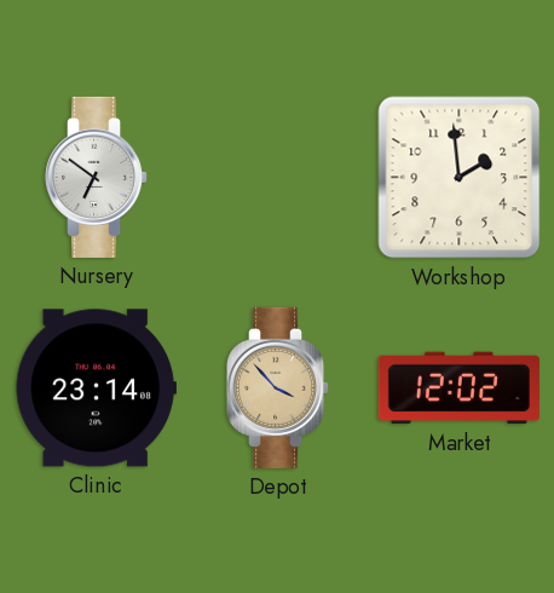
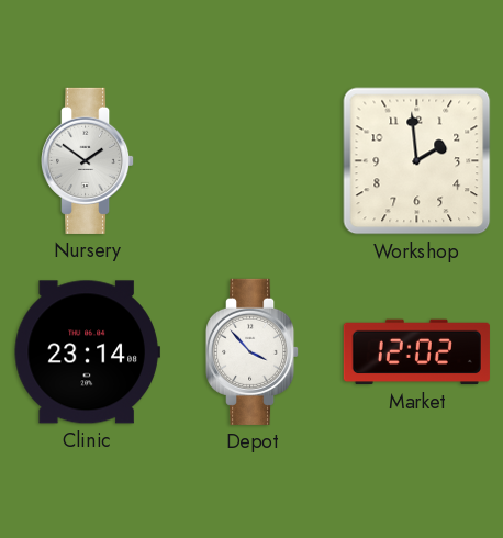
Nursery: 6:51 -> 1:51
Depot dial: champagne -> white
